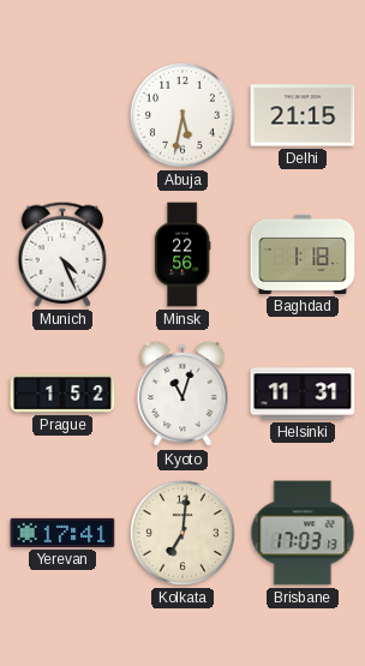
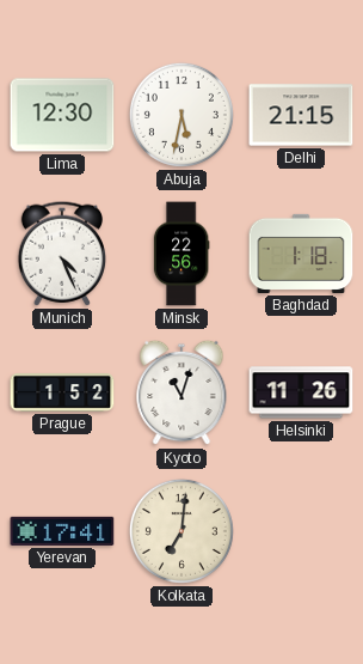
Lima: none -> 12:30
Helsinki: 11:31 -> 11:26
Brisbane: 17:03 -> none
